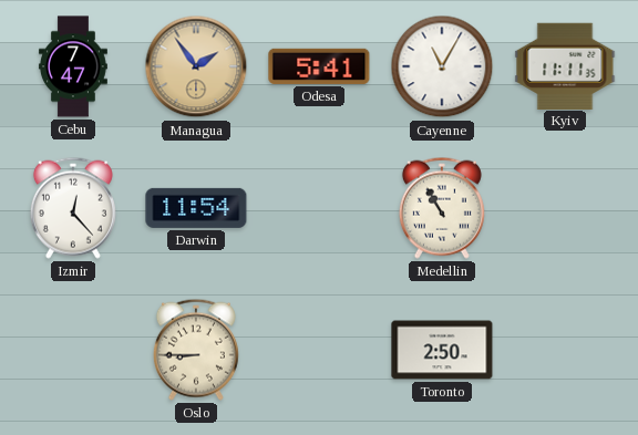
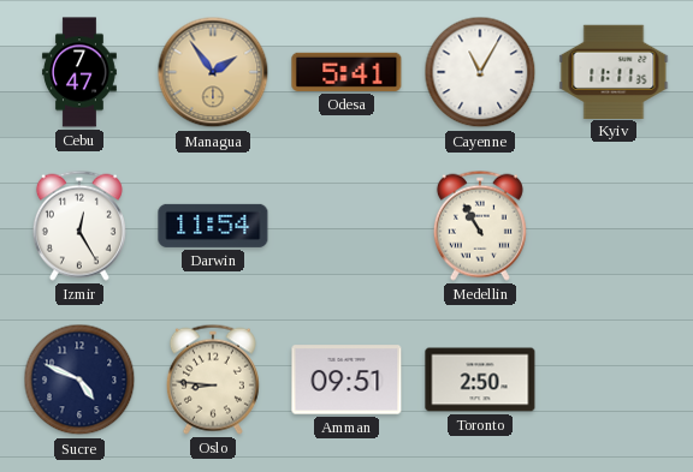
Izmir: 12:23 -> 12:25
Sucre: none -> 4:49
Oslo: 8:45 -> 8:46
Amman: none -> 09:51
